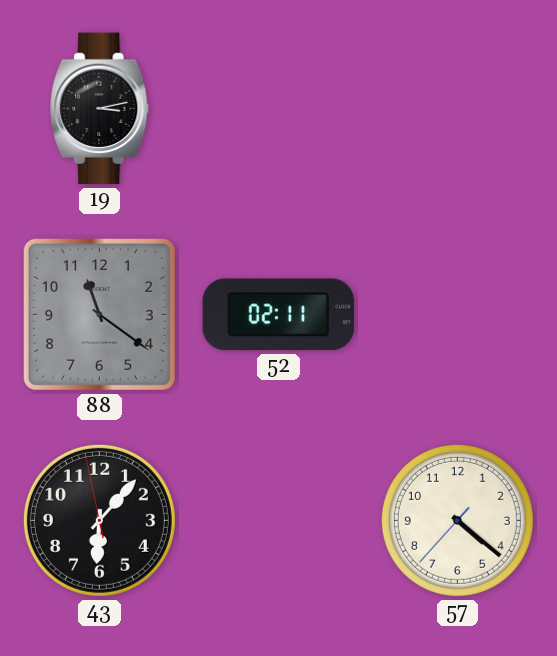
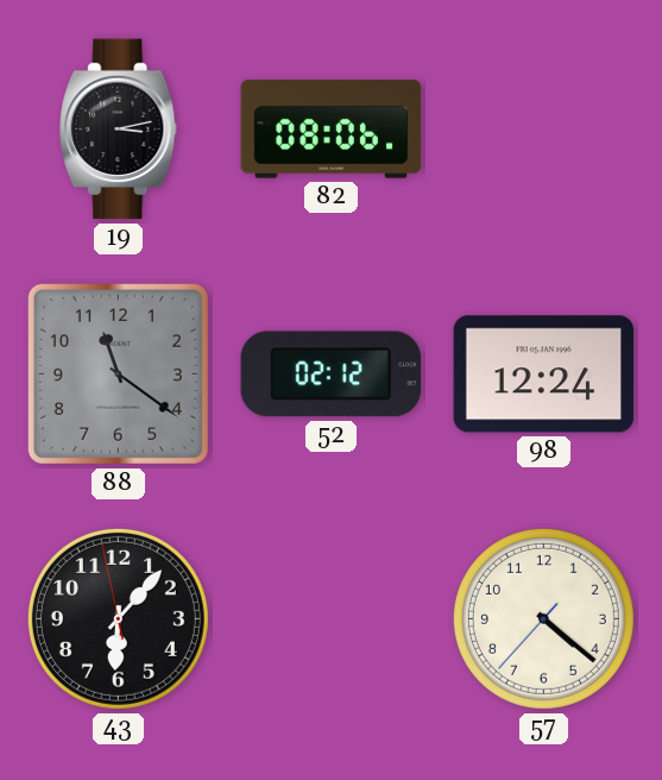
82: none -> 08:06
52: 02:11 -> 02:12
98: none -> 12:24
